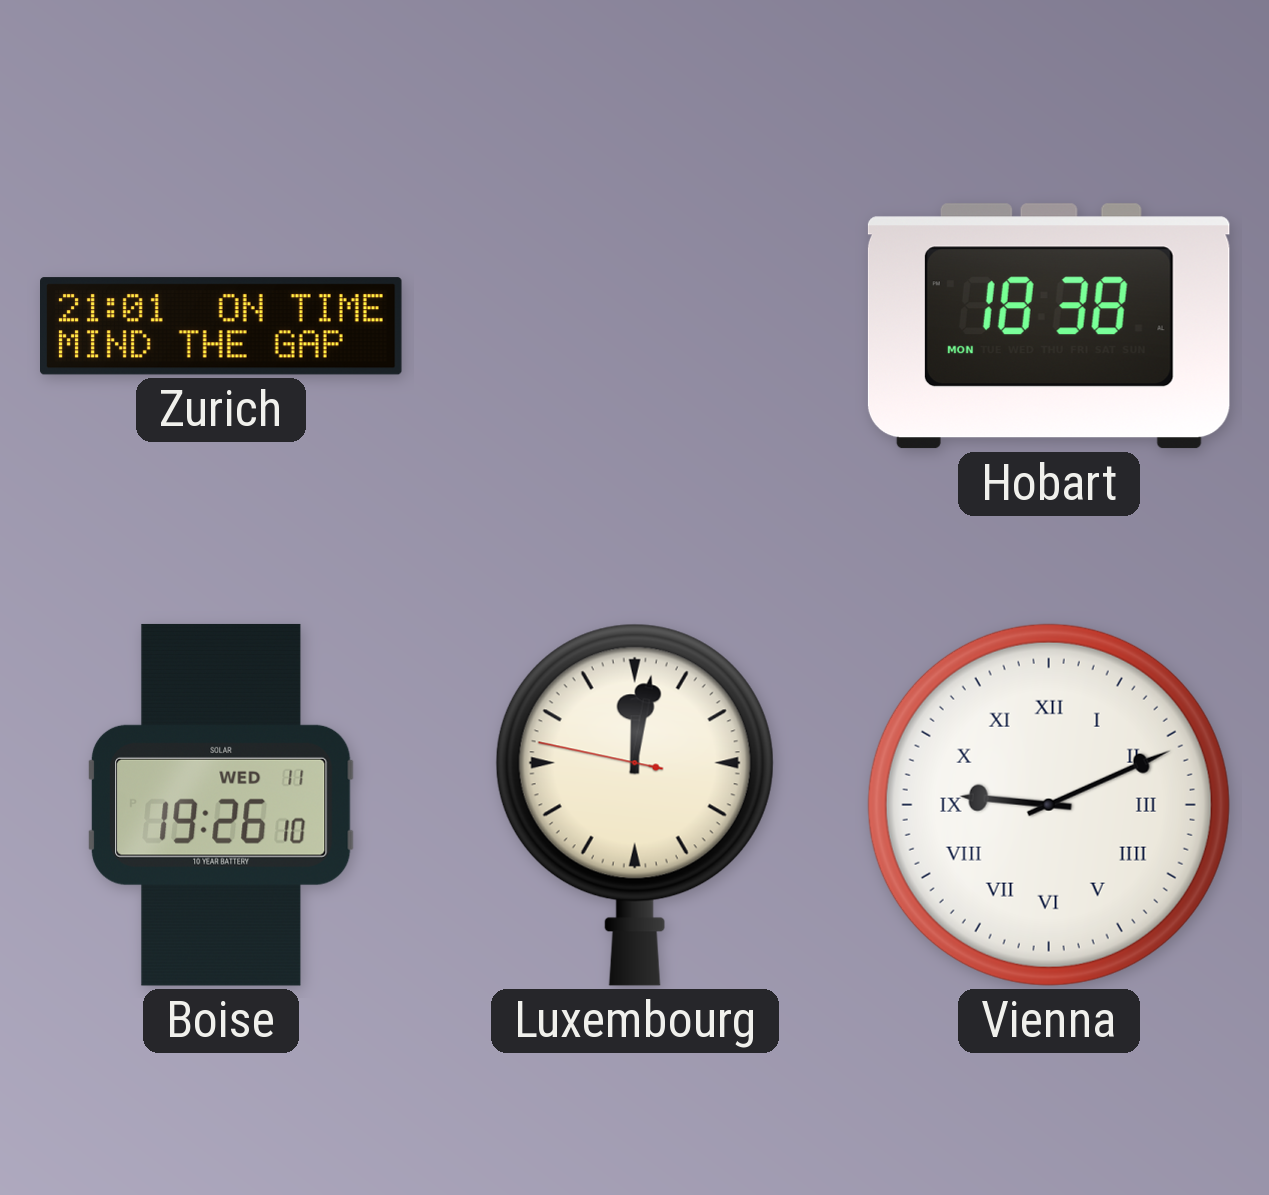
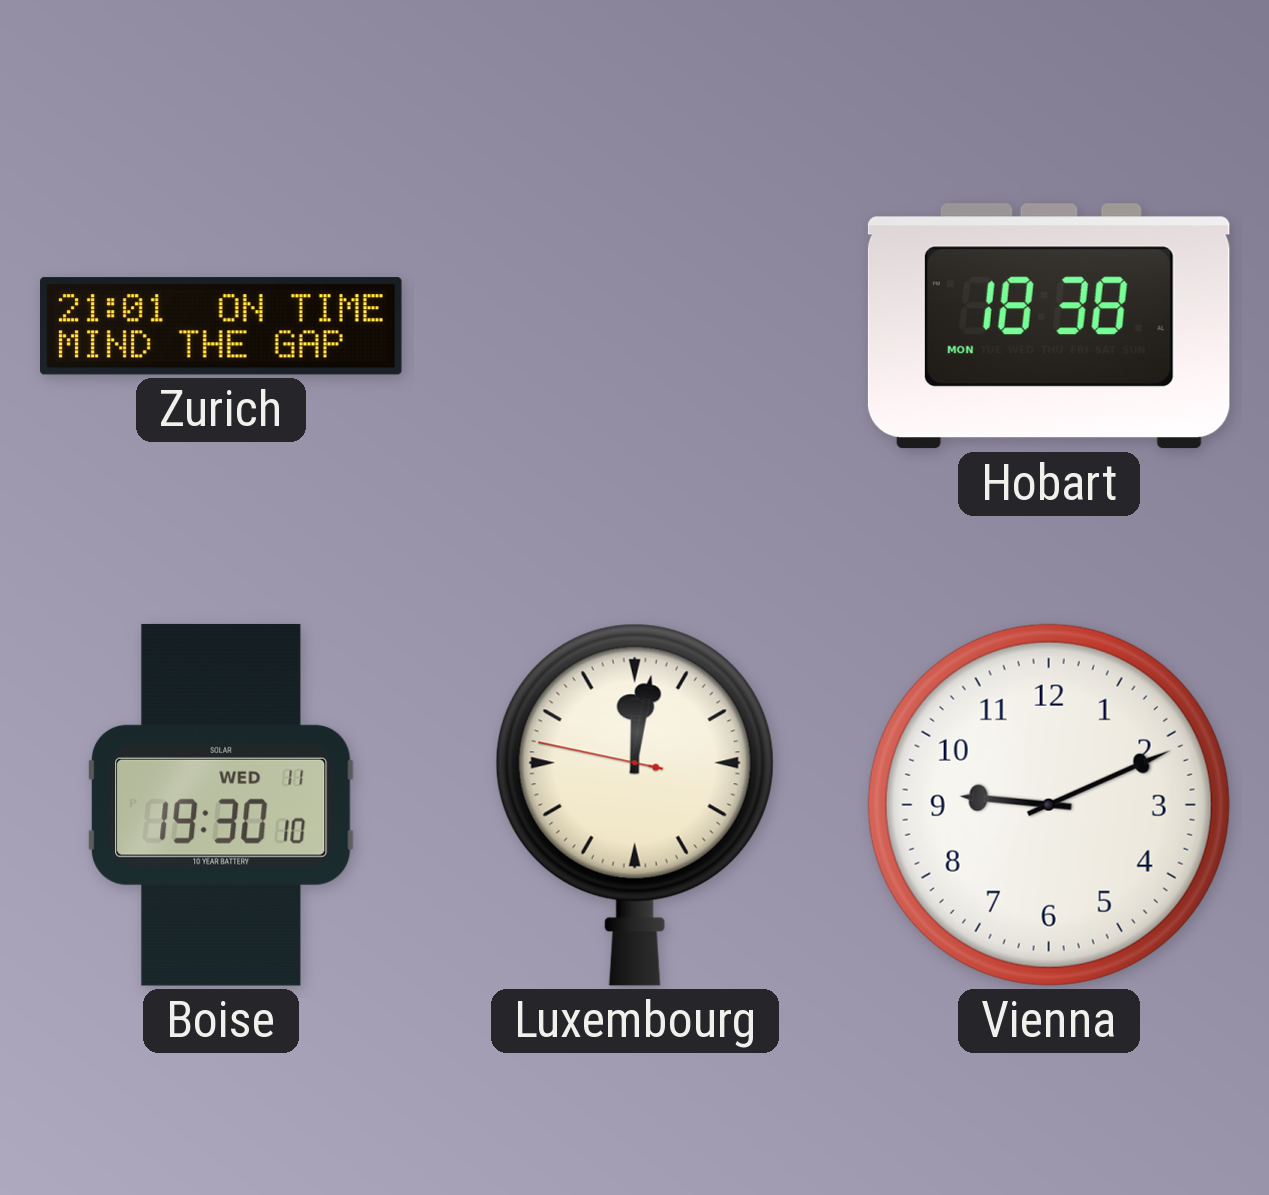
Boise: 19:26 -> 19:30
Vienna numerals: Roman -> Arabic
